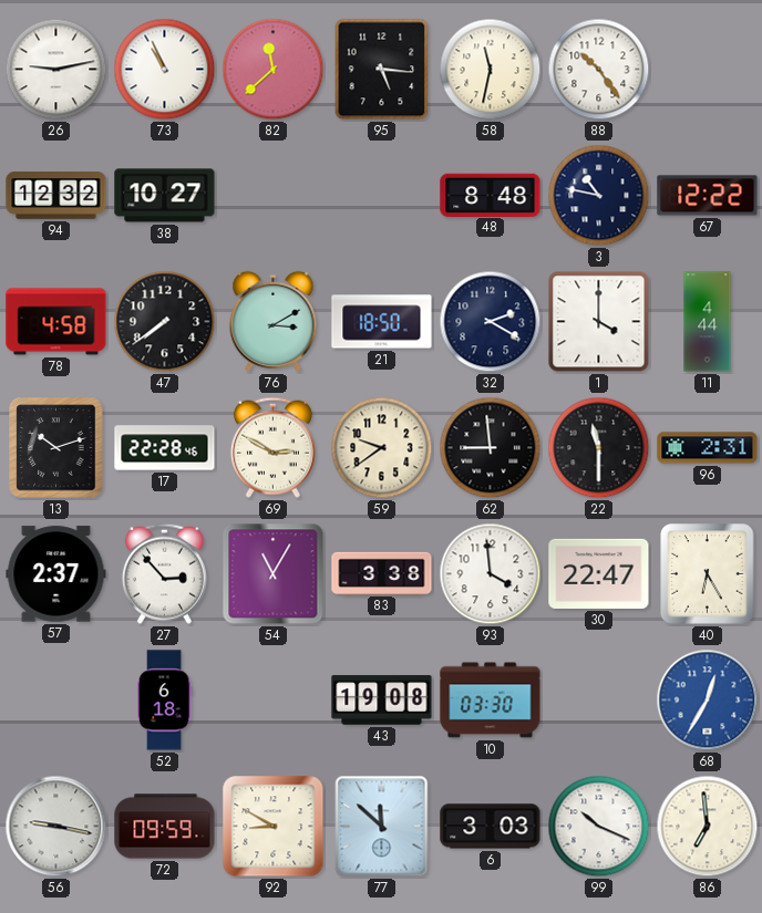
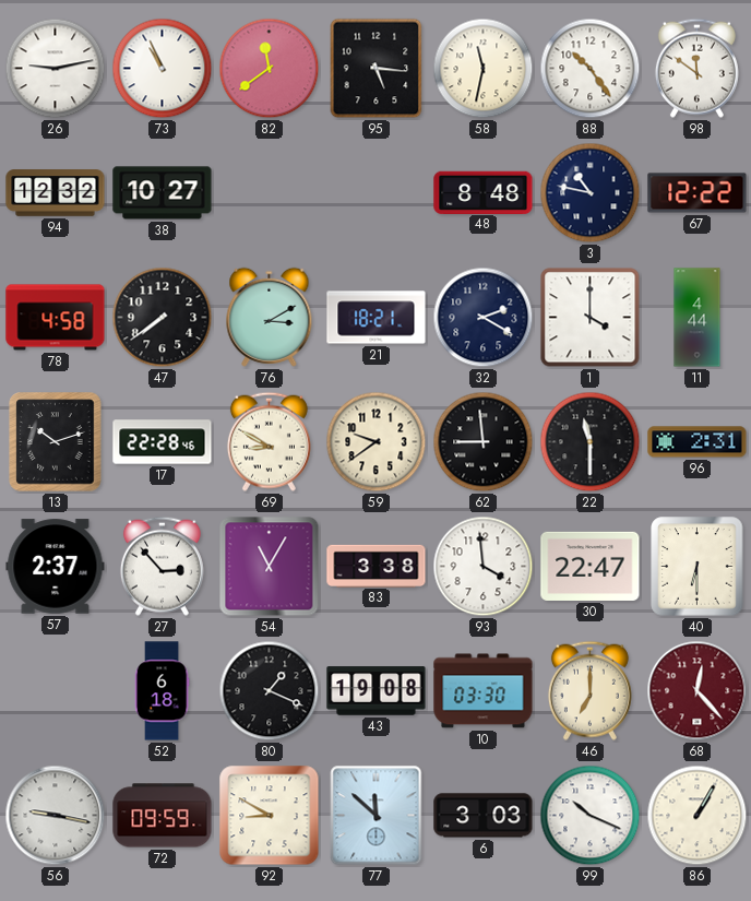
82: 11:38 -> 11:39
98: none -> 11:51
21: 18:50 -> 18:21
69: 2:50 -> 8:50
40: 6:25 -> 6:30
80: none -> 1:19
46: none -> 7:00
68: 12:35 -> 12:23
68 dial: blue -> burgundy
86: 6:59 -> 1:05
